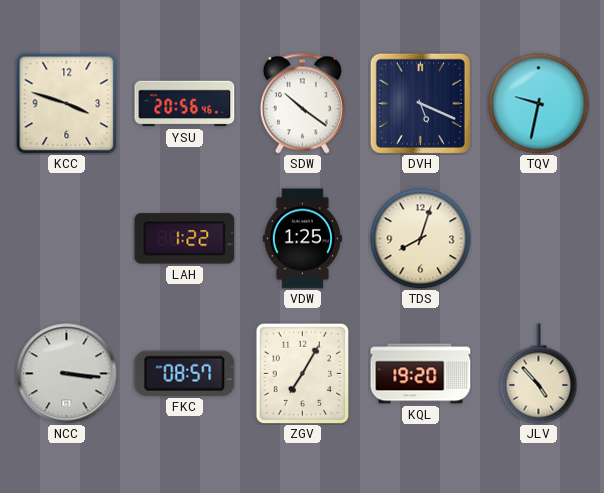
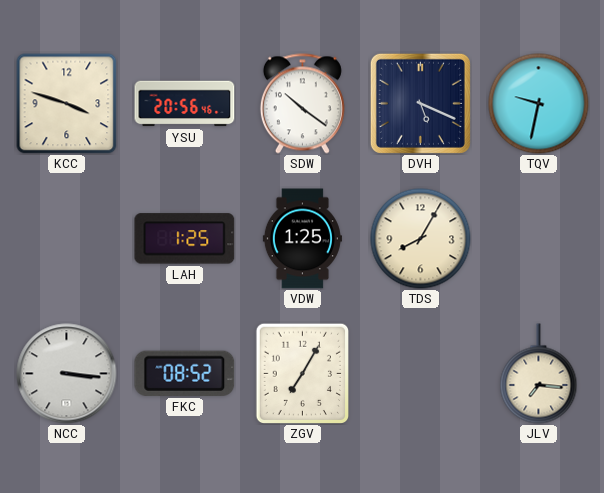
LAH: 1:22 -> 1:25
TDS: 8:03 -> 8:05
FKC: 08:57 -> 08:52
KQL: 19:20 -> none
JLV: 4:53 -> 7:16
